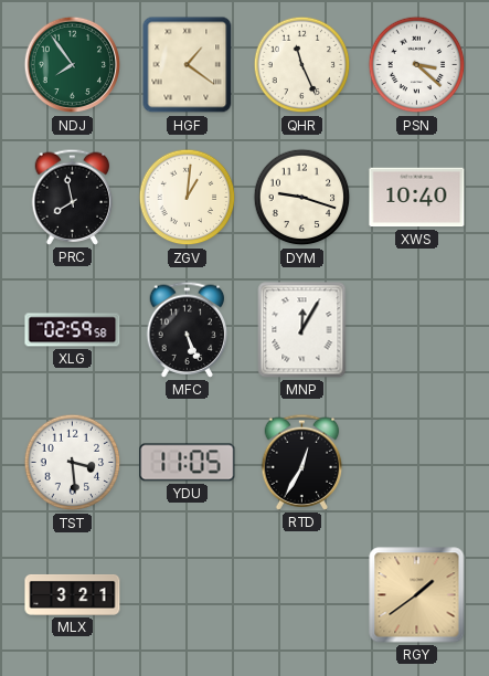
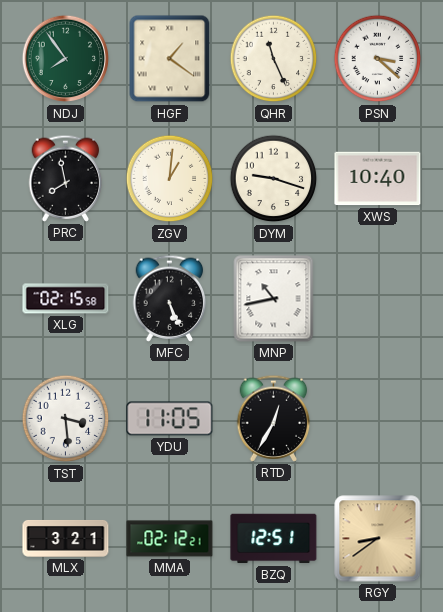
XLG: 02:59 -> 02:15
MNP: 12:05 -> 10:43
MMA: none -> 02:12
BZQ: none -> 12:51
RGY: 1:39 -> 8:39
